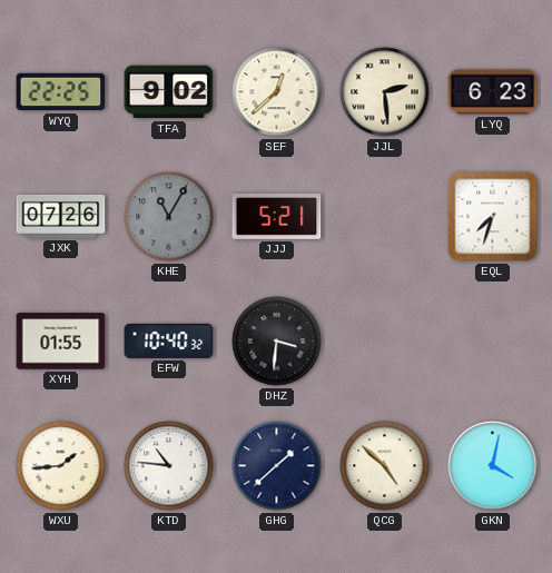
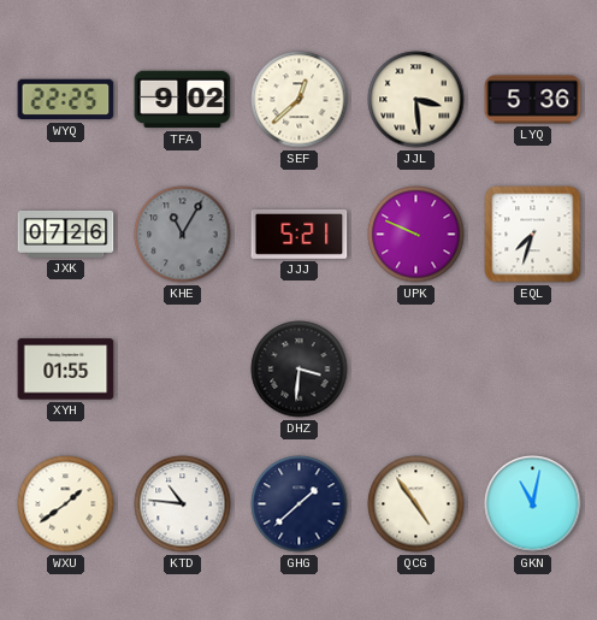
JJL: 2:29 -> 3:29
LYQ: 6:23 -> 5:36
UPK: none -> 9:49
EFW: 10:40 -> none
WXU: 1:44 -> 1:39
QCG: 4:52 -> 4:54
GKN: 4:02 -> 11:02
